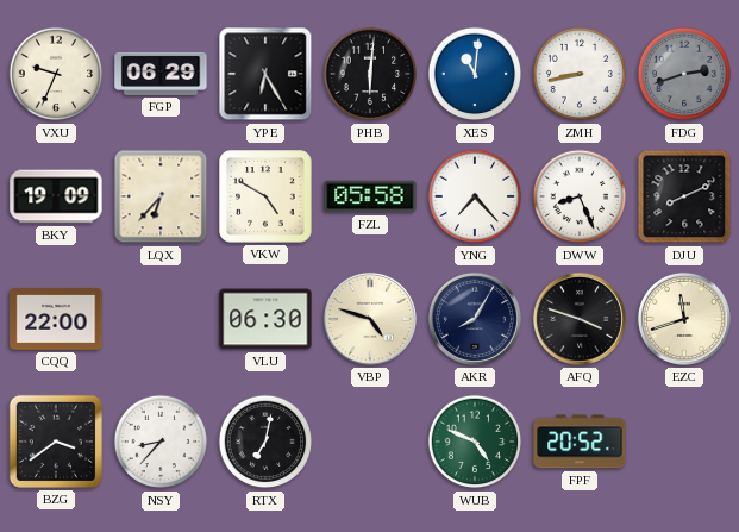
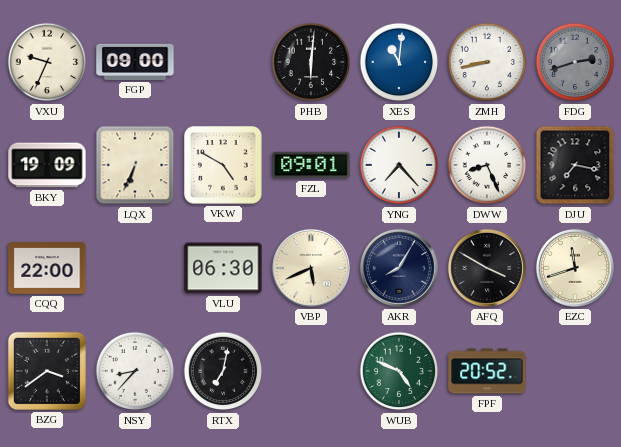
FGP: 06:29 -> 09:00
YPE: 6:25 -> none
LQX: 6:37 -> 6:34
FZL: 05:58 -> 09:01
DJU: 8:11 -> 7:17
VBP: 4:48 -> 5:41
AFQ: 3:48 -> 3:50
